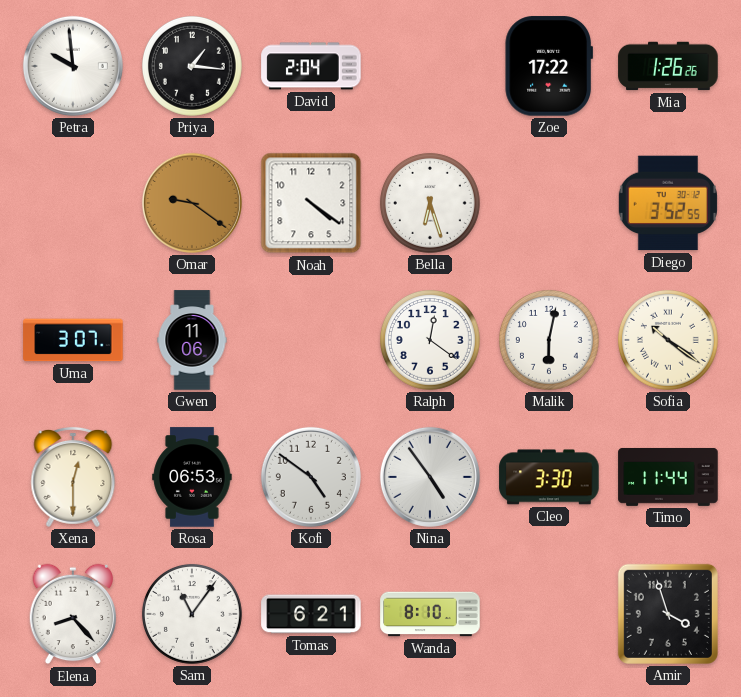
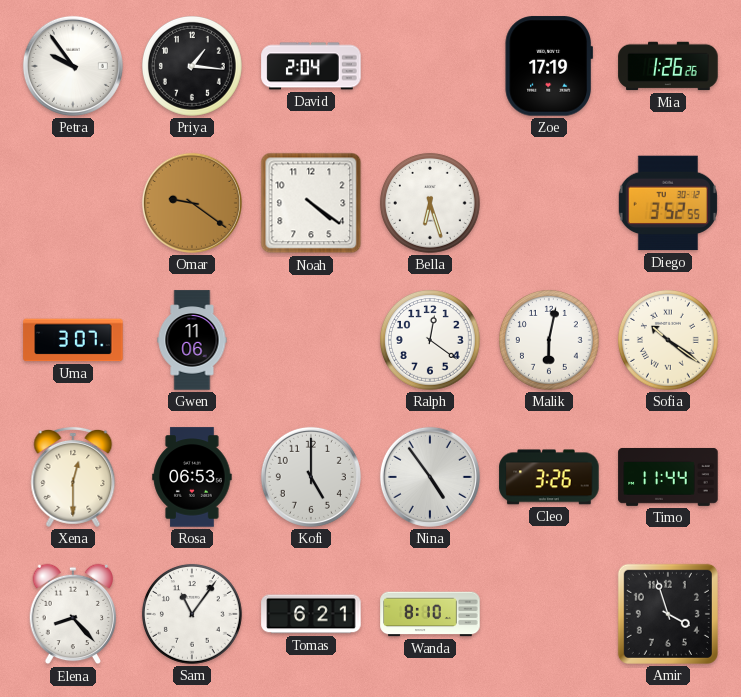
Petra: 9:59 -> 9:54
Zoe: 17:22 -> 17:19
Kofi: 4:51 -> 5:00
Cleo: 3:30 -> 3:26
